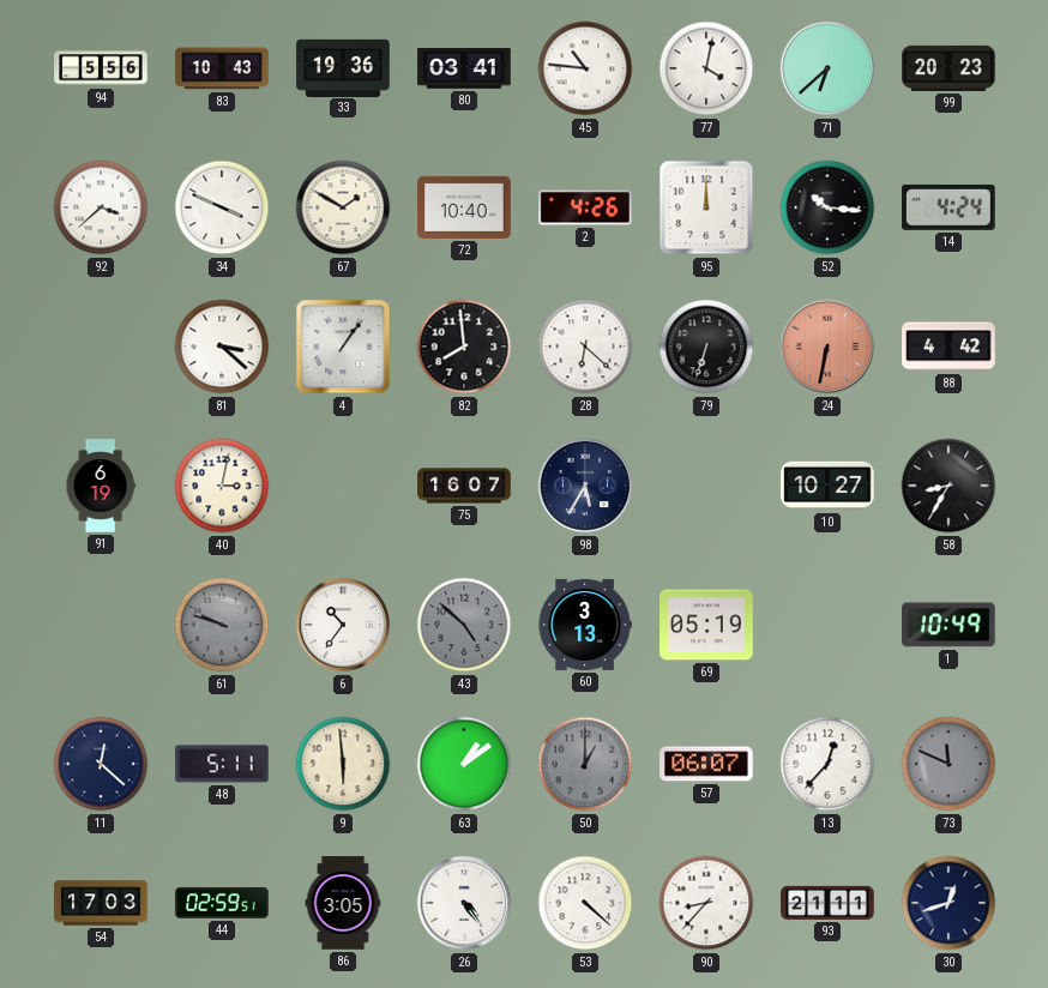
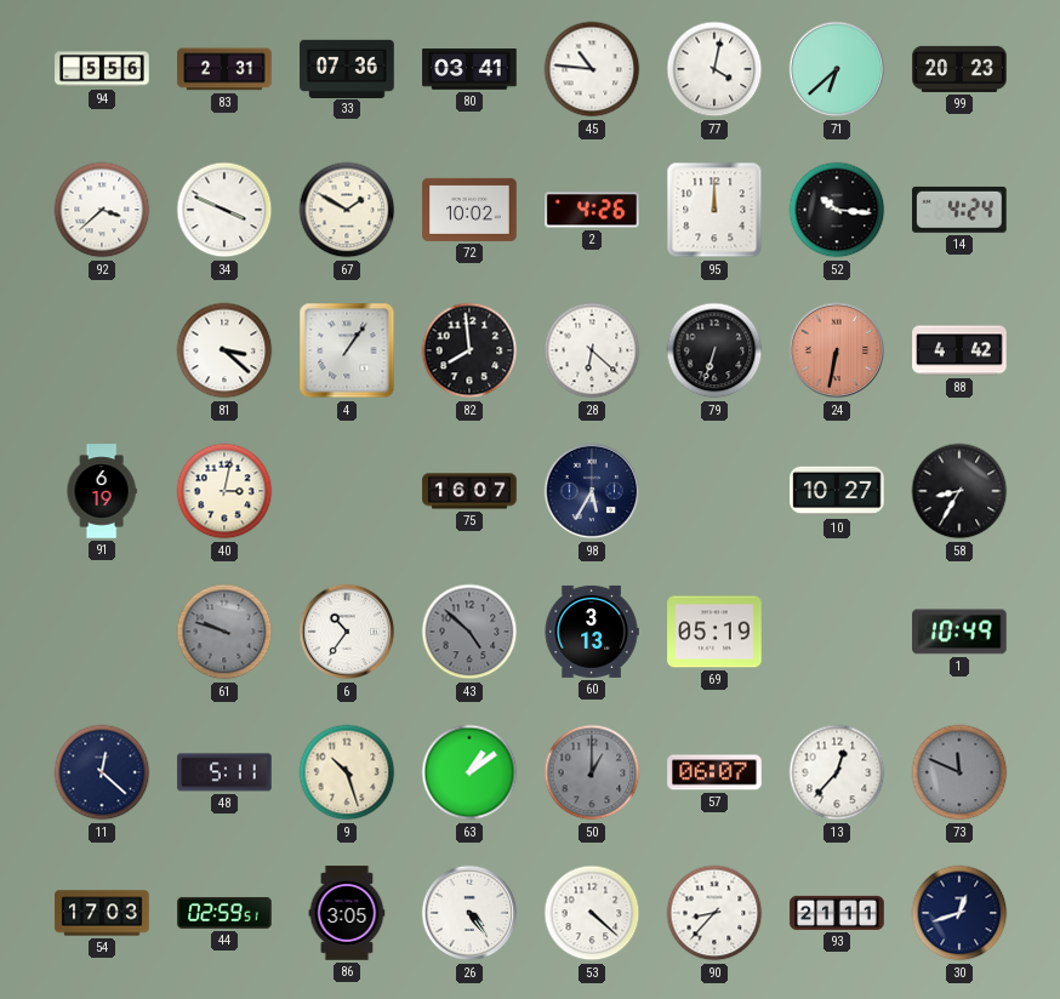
83: 10:43 -> 2:31
33: 19:36 -> 07:36
72: 10:40 -> 10:02
9: 5:59 -> 10:27
